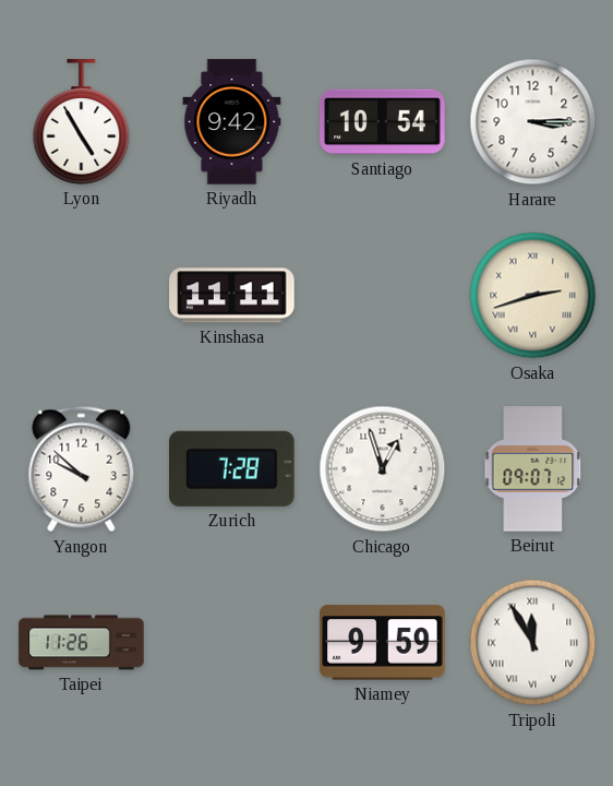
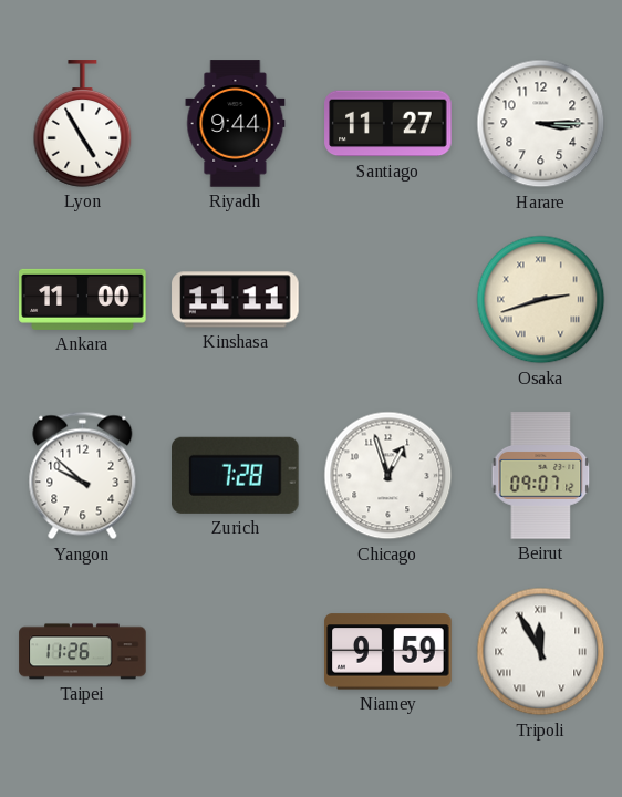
Riyadh: 9:42 -> 9:44
Santiago: 10:54 -> 11:27
Ankara: none -> 11:00
